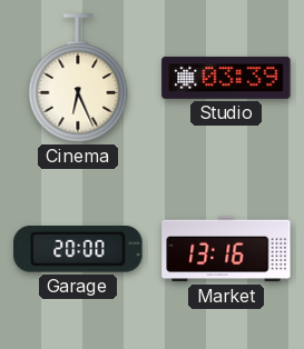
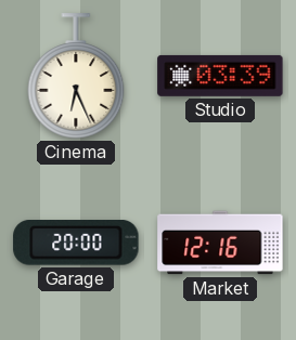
Market: 13:16 -> 12:16
